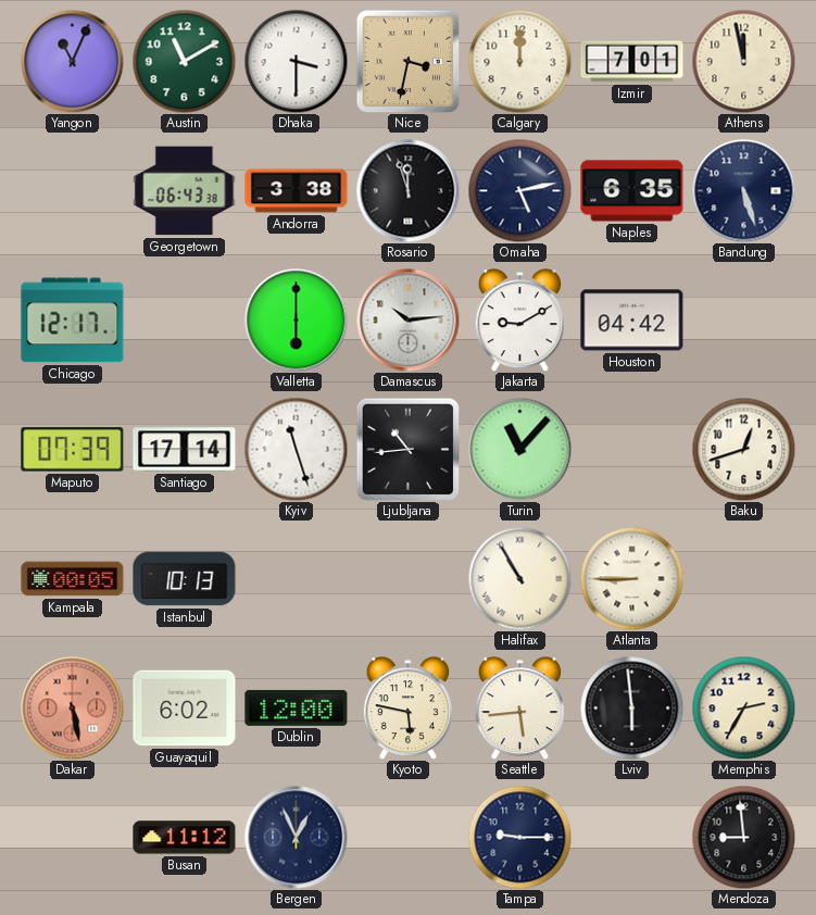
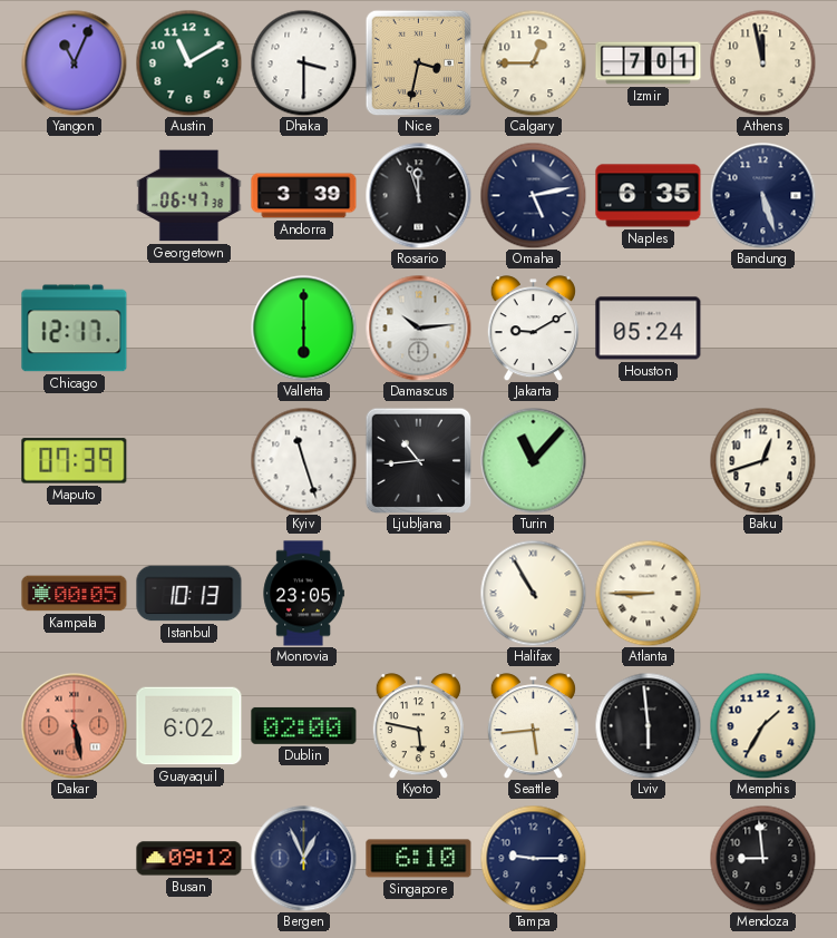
Calgary: 12:00 -> 12:45
Georgetown: 06:43 -> 06:47
Andorra: 3:38 -> 3:39
Houston: 04:42 -> 05:24
Santiago: 17:14 -> none
Monrovia: none -> 23:05
Dublin: 12:00 -> 02:00
Memphis: 2:35 -> 1:35
Busan: 11:12 -> 09:12
Singapore: none -> 6:10
